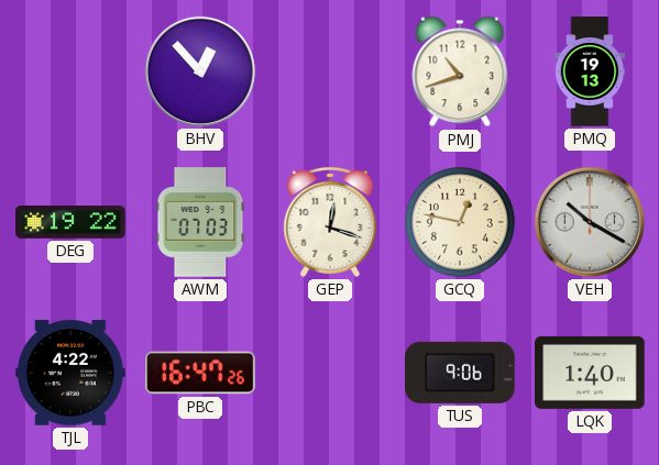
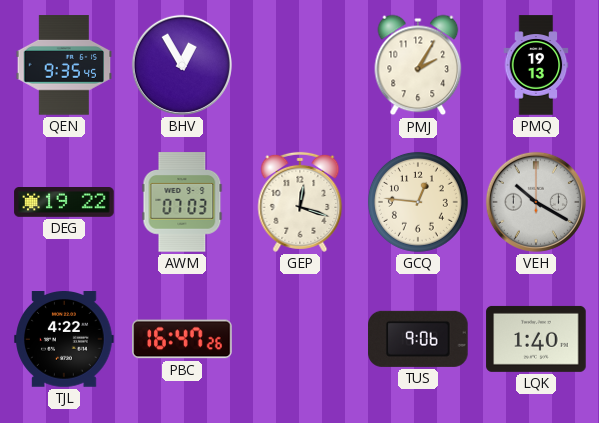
QEN: none -> 9:35
BHV: 12:53 -> 12:55
PMJ: 10:42 -> 2:05
GCQ: 12:47 -> 12:46
